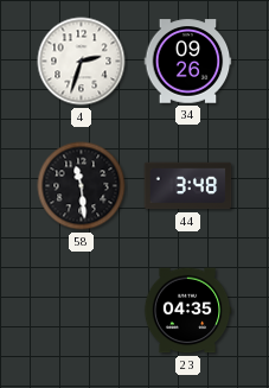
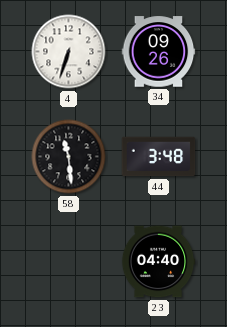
4: 2:33 -> 6:33
23: 04:35 -> 04:40
